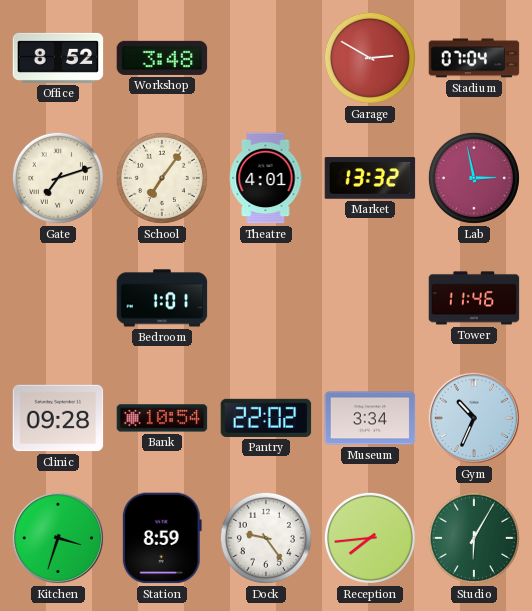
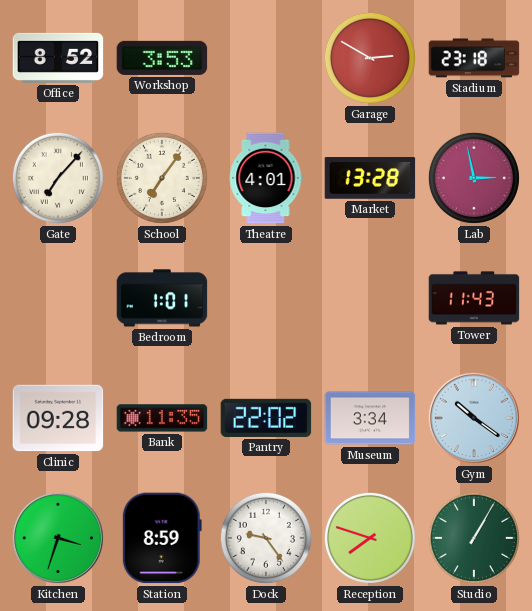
Workshop: 3:48 -> 3:53
Stadium: 07:04 -> 23:18
Gate: 7:12 -> 7:07
Market: 13:32 -> 13:28
Tower: 11:46 -> 11:43
Bank: 10:54 -> 11:35
Gym: 10:34 -> 10:21
Reception: 7:44 -> 7:48
Studio: 6:05 -> 1:05
